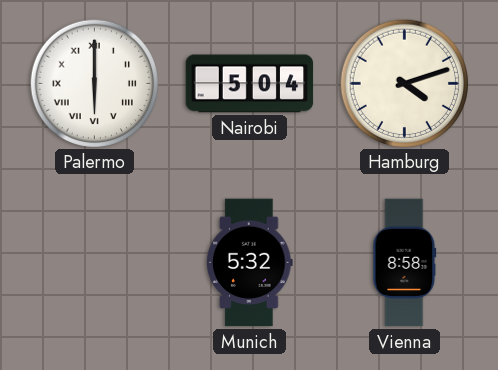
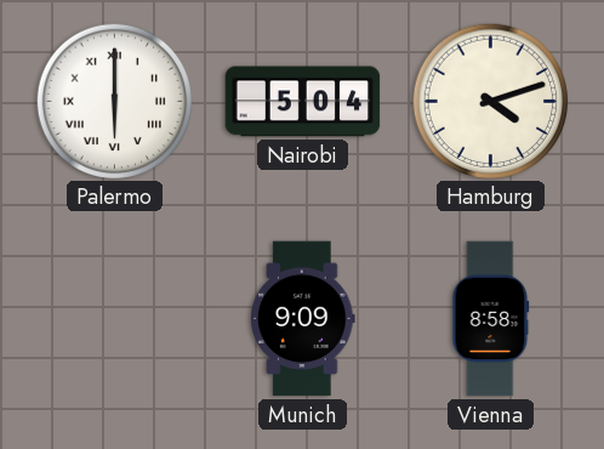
Munich: 5:32 -> 9:09
